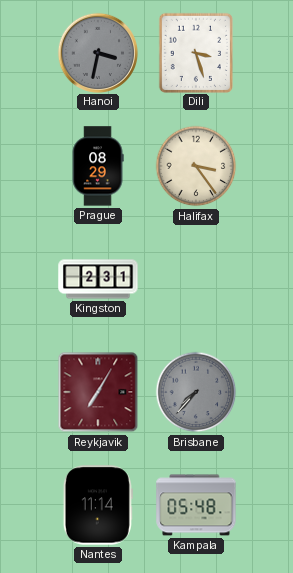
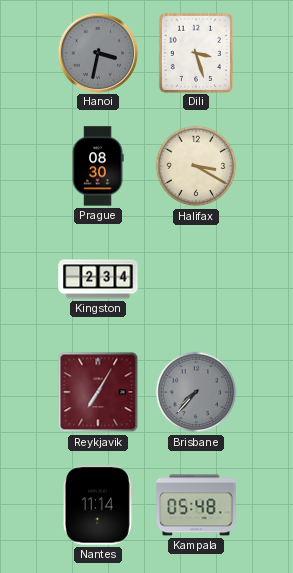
Prague: 08:29 -> 08:30
Halifax: 3:24 -> 3:20
Kingston: 2:31 -> 2:34
